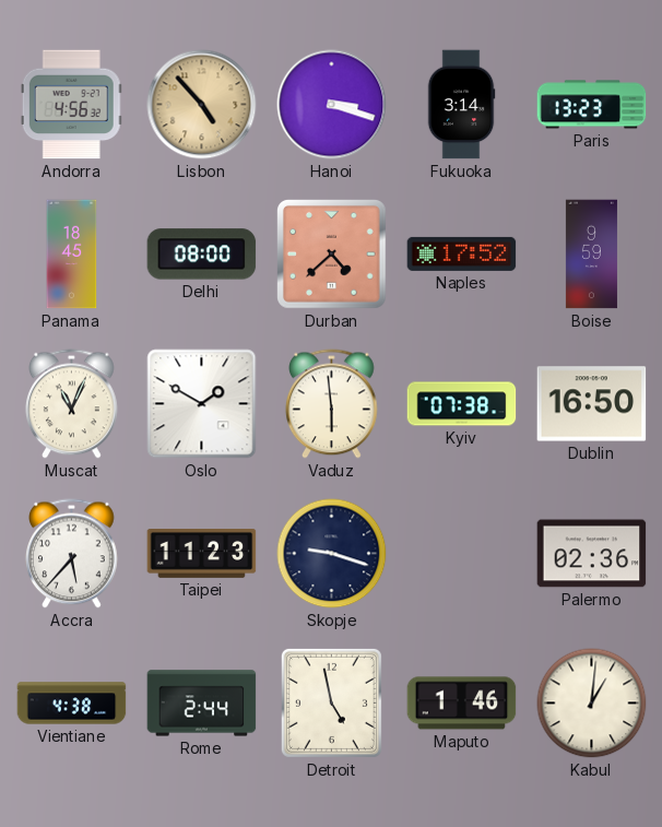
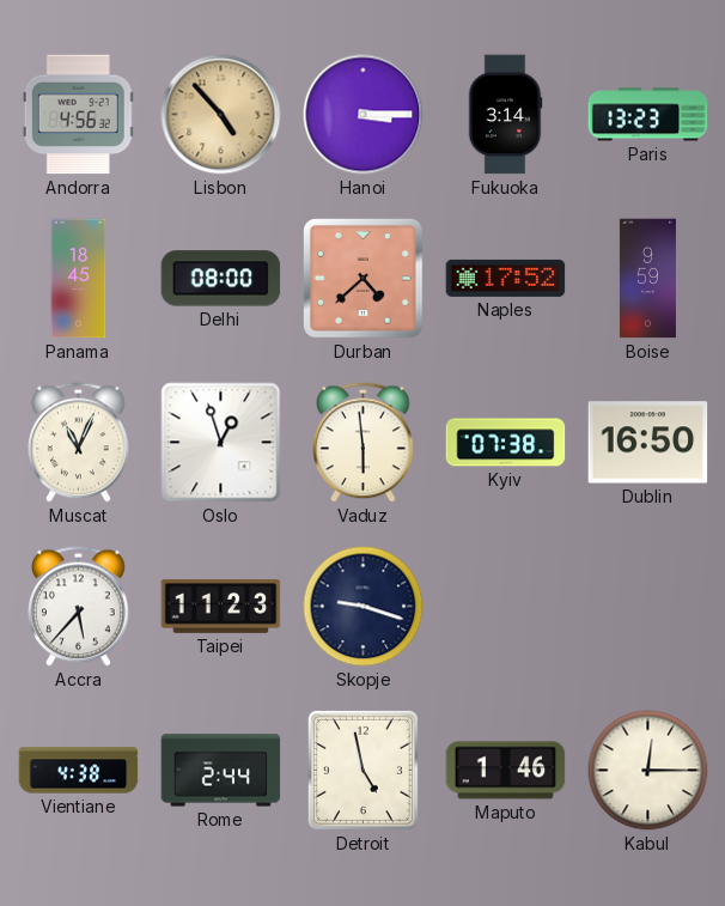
Hanoi: 3:18 -> 3:15
Oslo: 1:50 -> 12:57
Palermo: 02:36 -> none
Kabul: 1:01 -> 12:15
